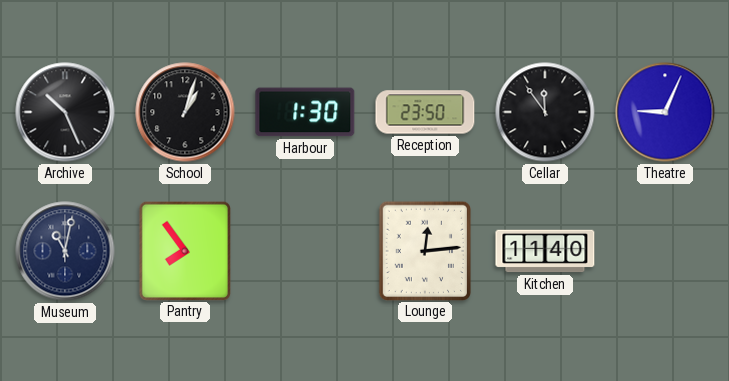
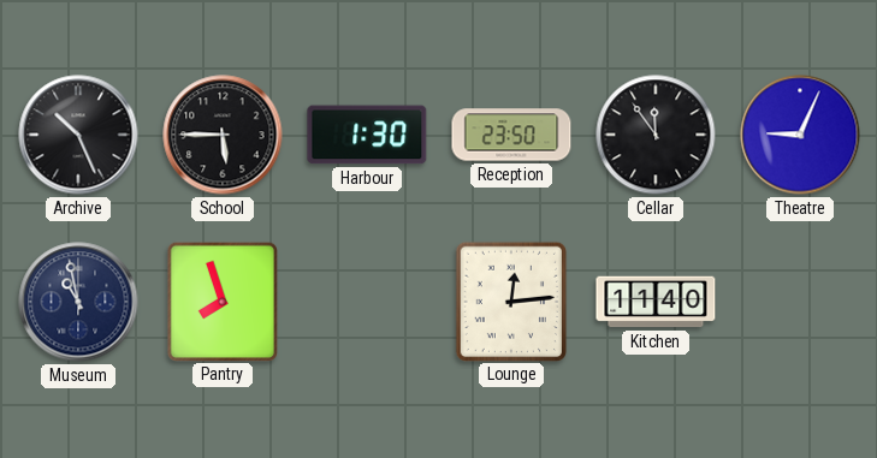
School: 1:03 -> 5:45
Museum: 11:02 -> 10:58
Pantry: 7:54 -> 7:57
